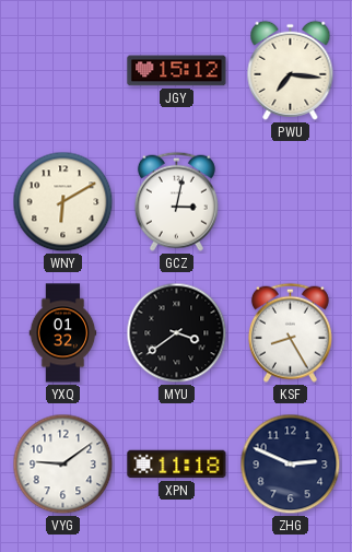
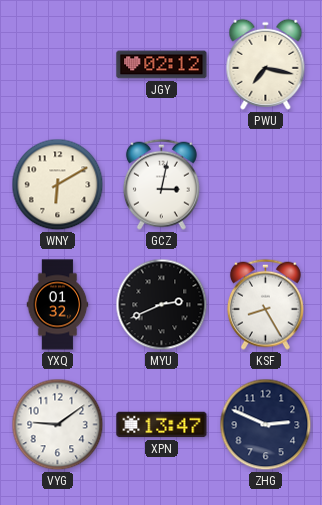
JGY: 15:12 -> 02:12
PWU: 7:16 -> 7:17
MYU: 3:39 -> 2:41
XPN: 11:18 -> 13:47
